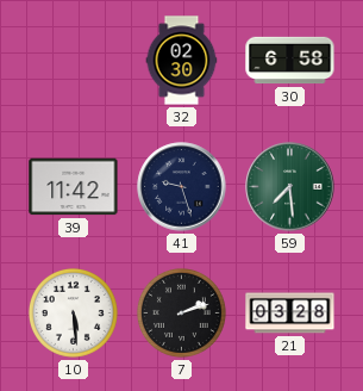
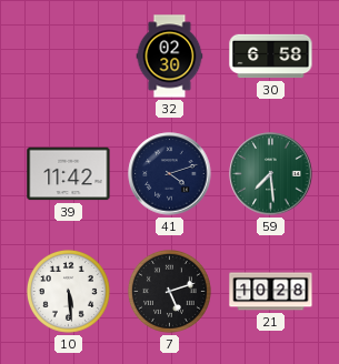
41: 9:27 -> 4:12
7: 2:12 -> 5:12
21: 03:28 -> 10:28
